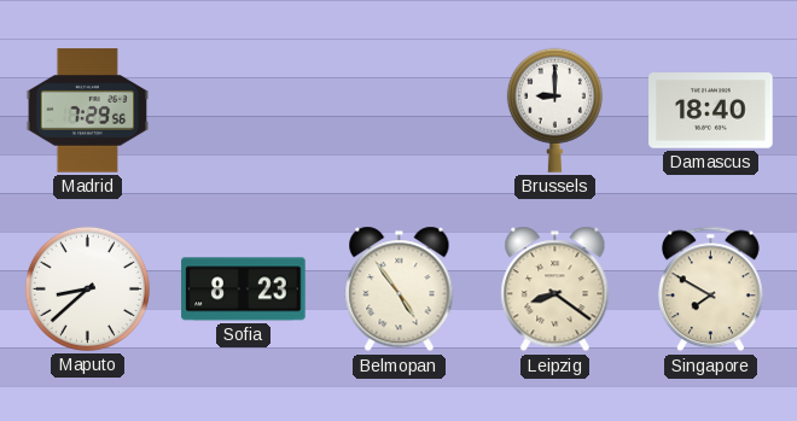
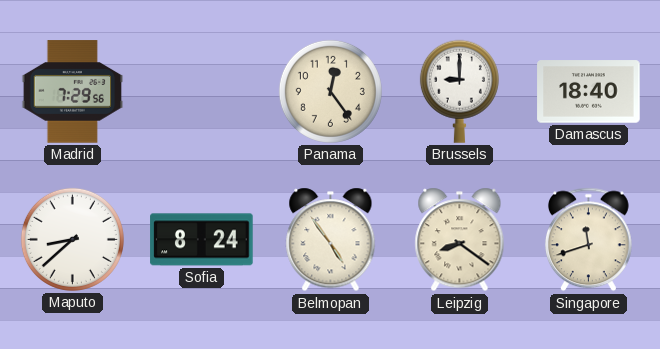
Panama: none -> 12:24
Sofia: 8:23 -> 8:24
Singapore: 7:50 -> 11:42
